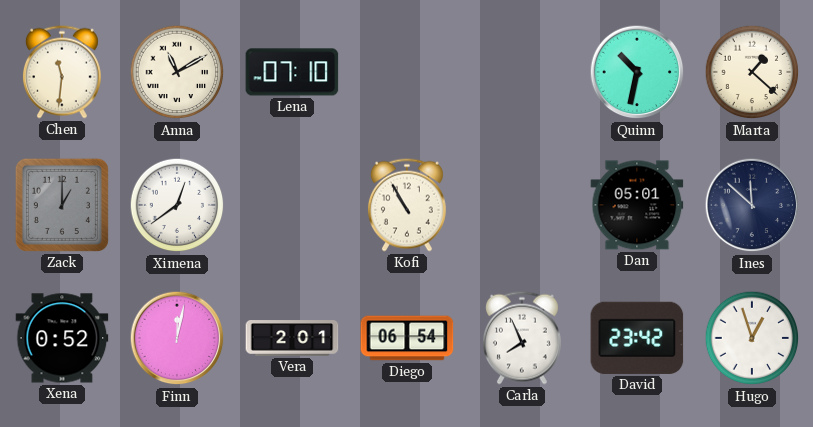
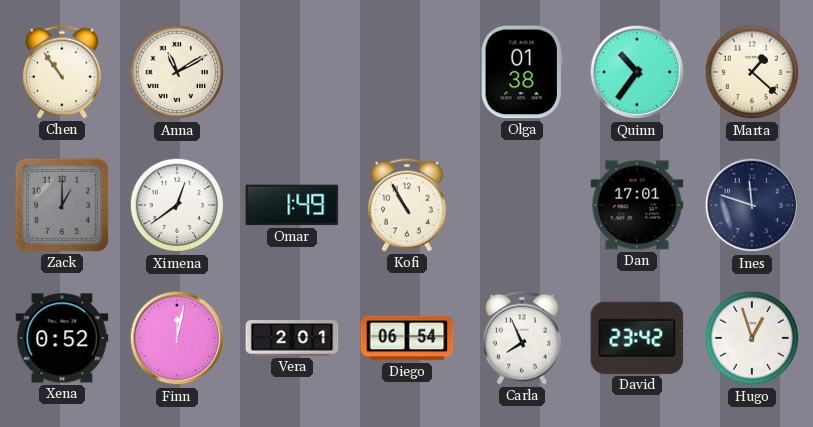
Chen: 11:31 -> 10:54
Lena: 07:10 -> none
Olga: none -> 01:38
Quinn: 10:32 -> 10:36
Omar: none -> 1:49
Dan: 05:01 -> 17:01
Ines: 11:52 -> 11:48
